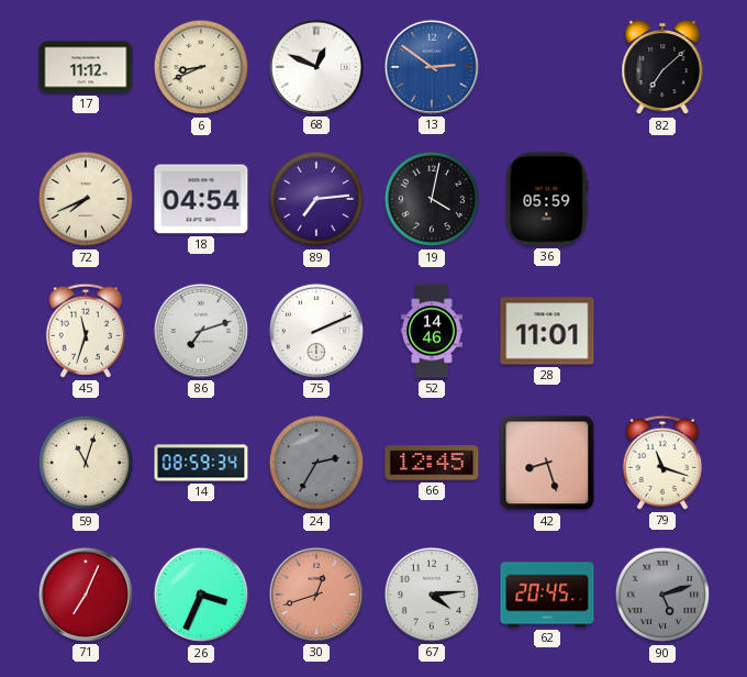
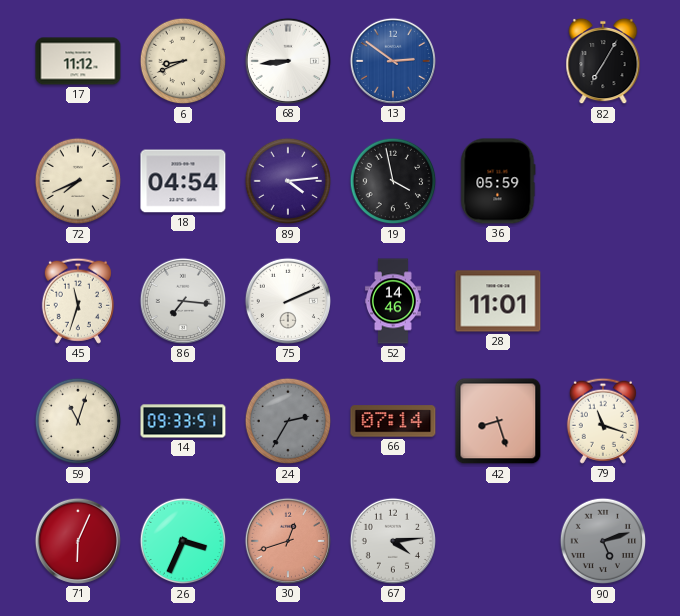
68: 12:49 -> 8:44
82: 7:08 -> 7:05
89: 7:14 -> 4:14
19: 4:02 -> 3:58
86: 7:12 -> 7:16
14: 08:59 -> 09:33
66: 12:45 -> 07:14
71: 7:04 -> 6:04
62: 20:45 -> none
